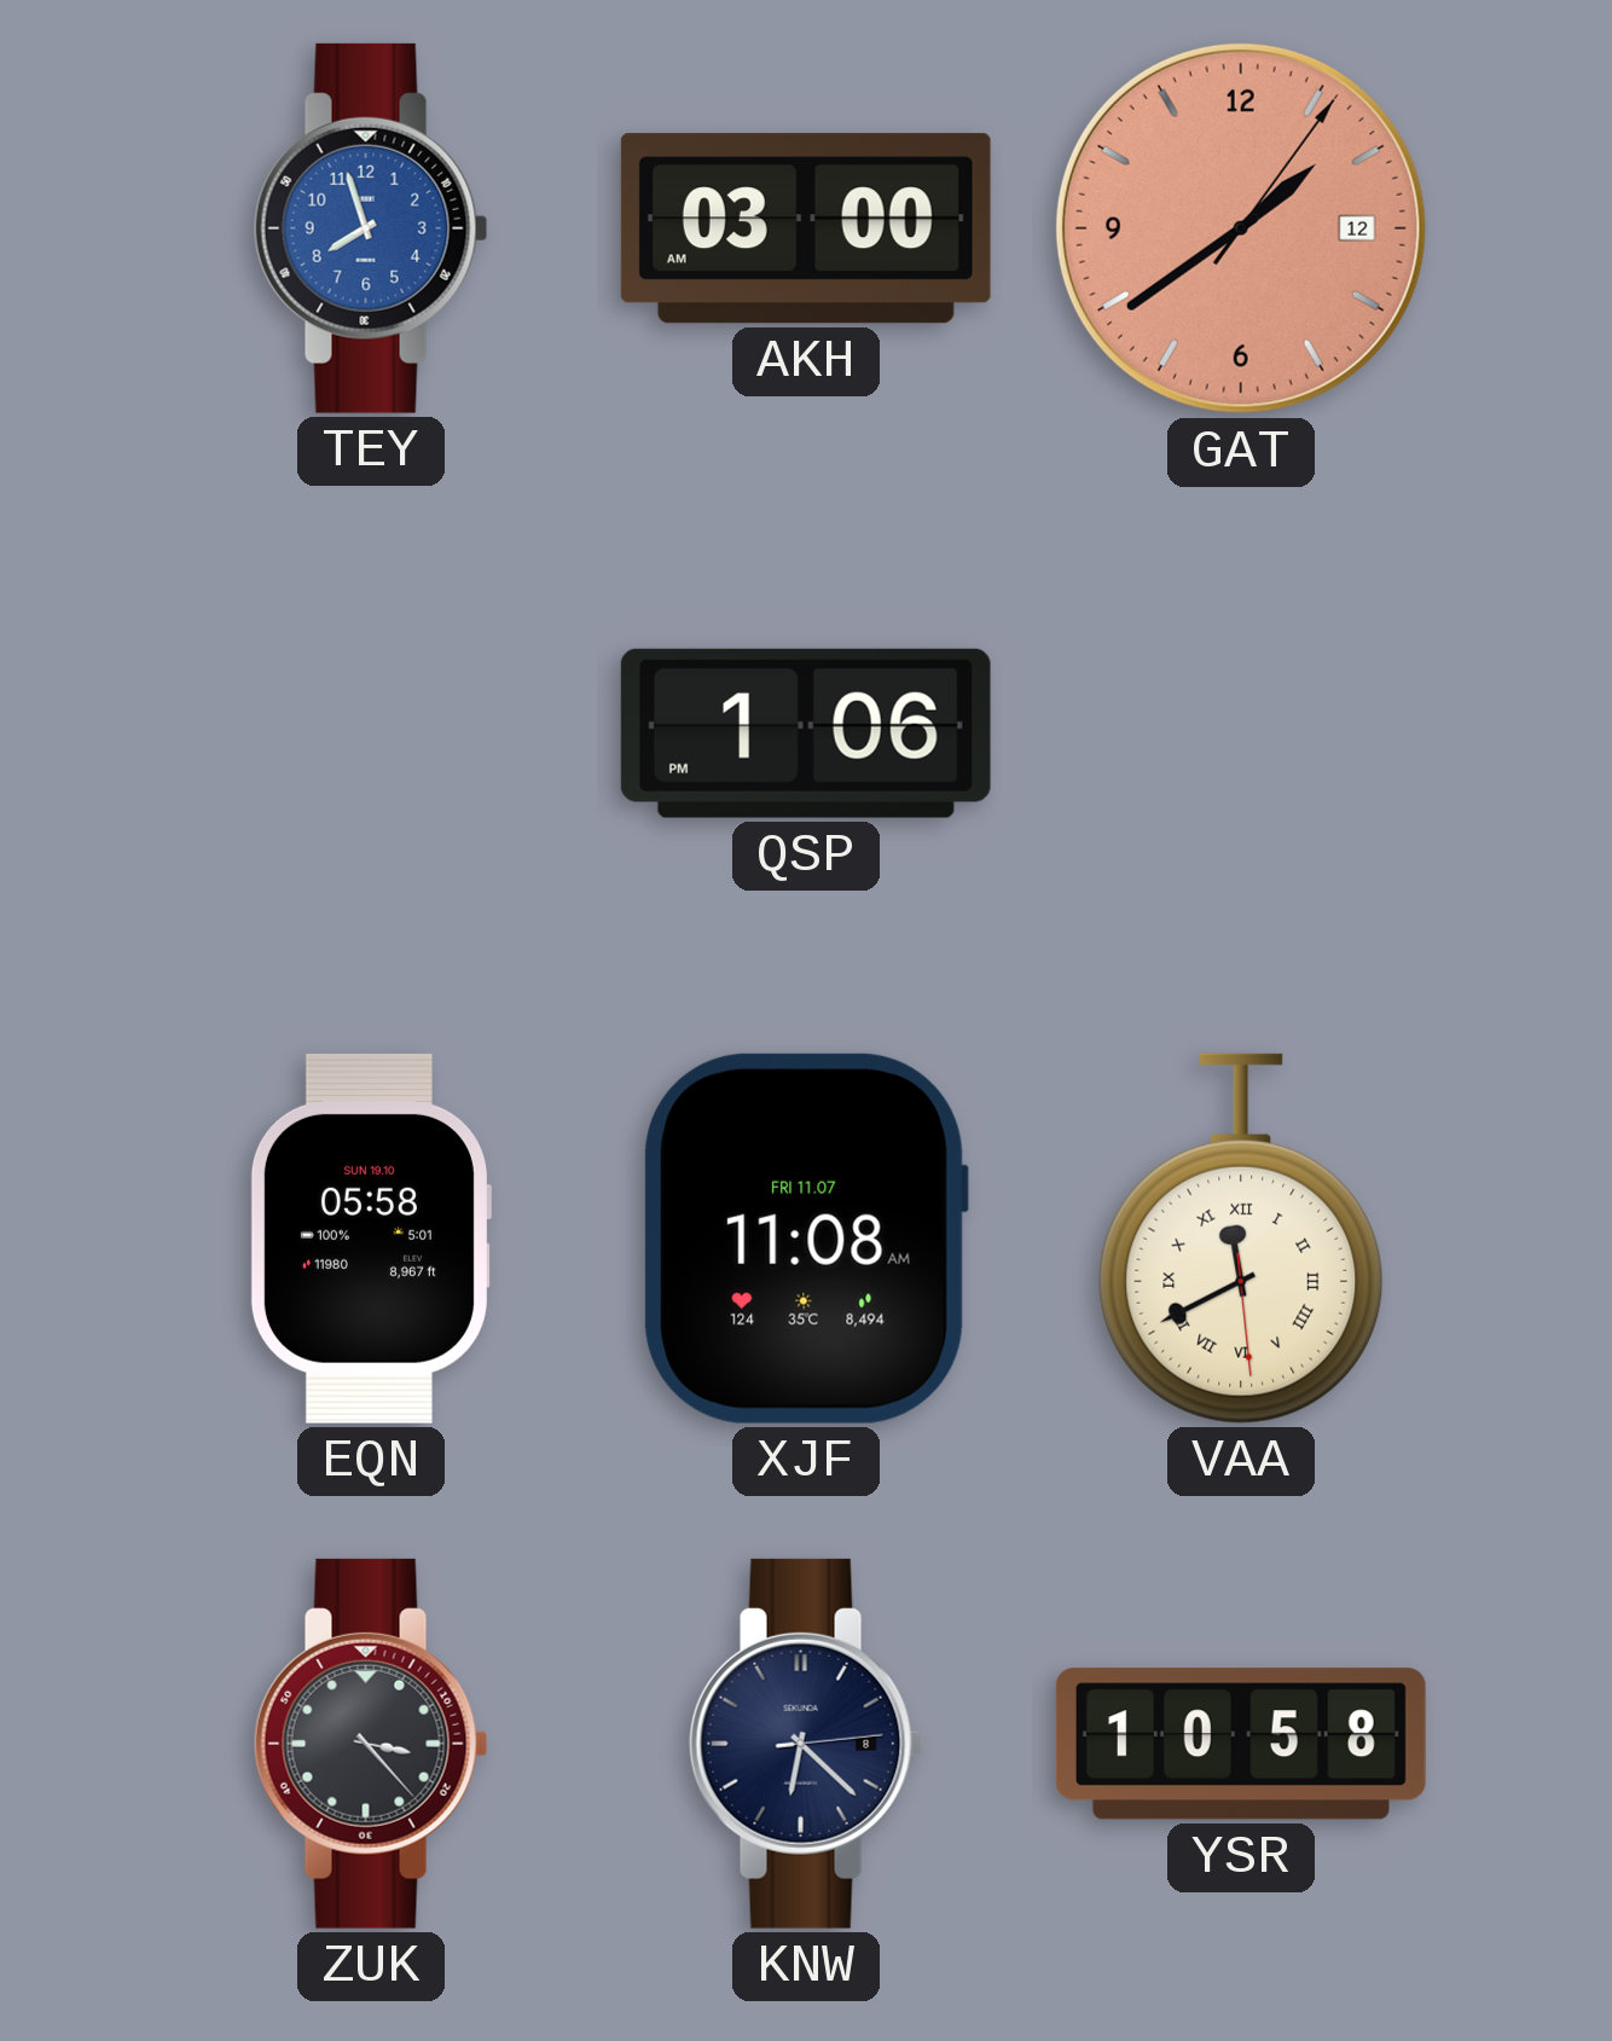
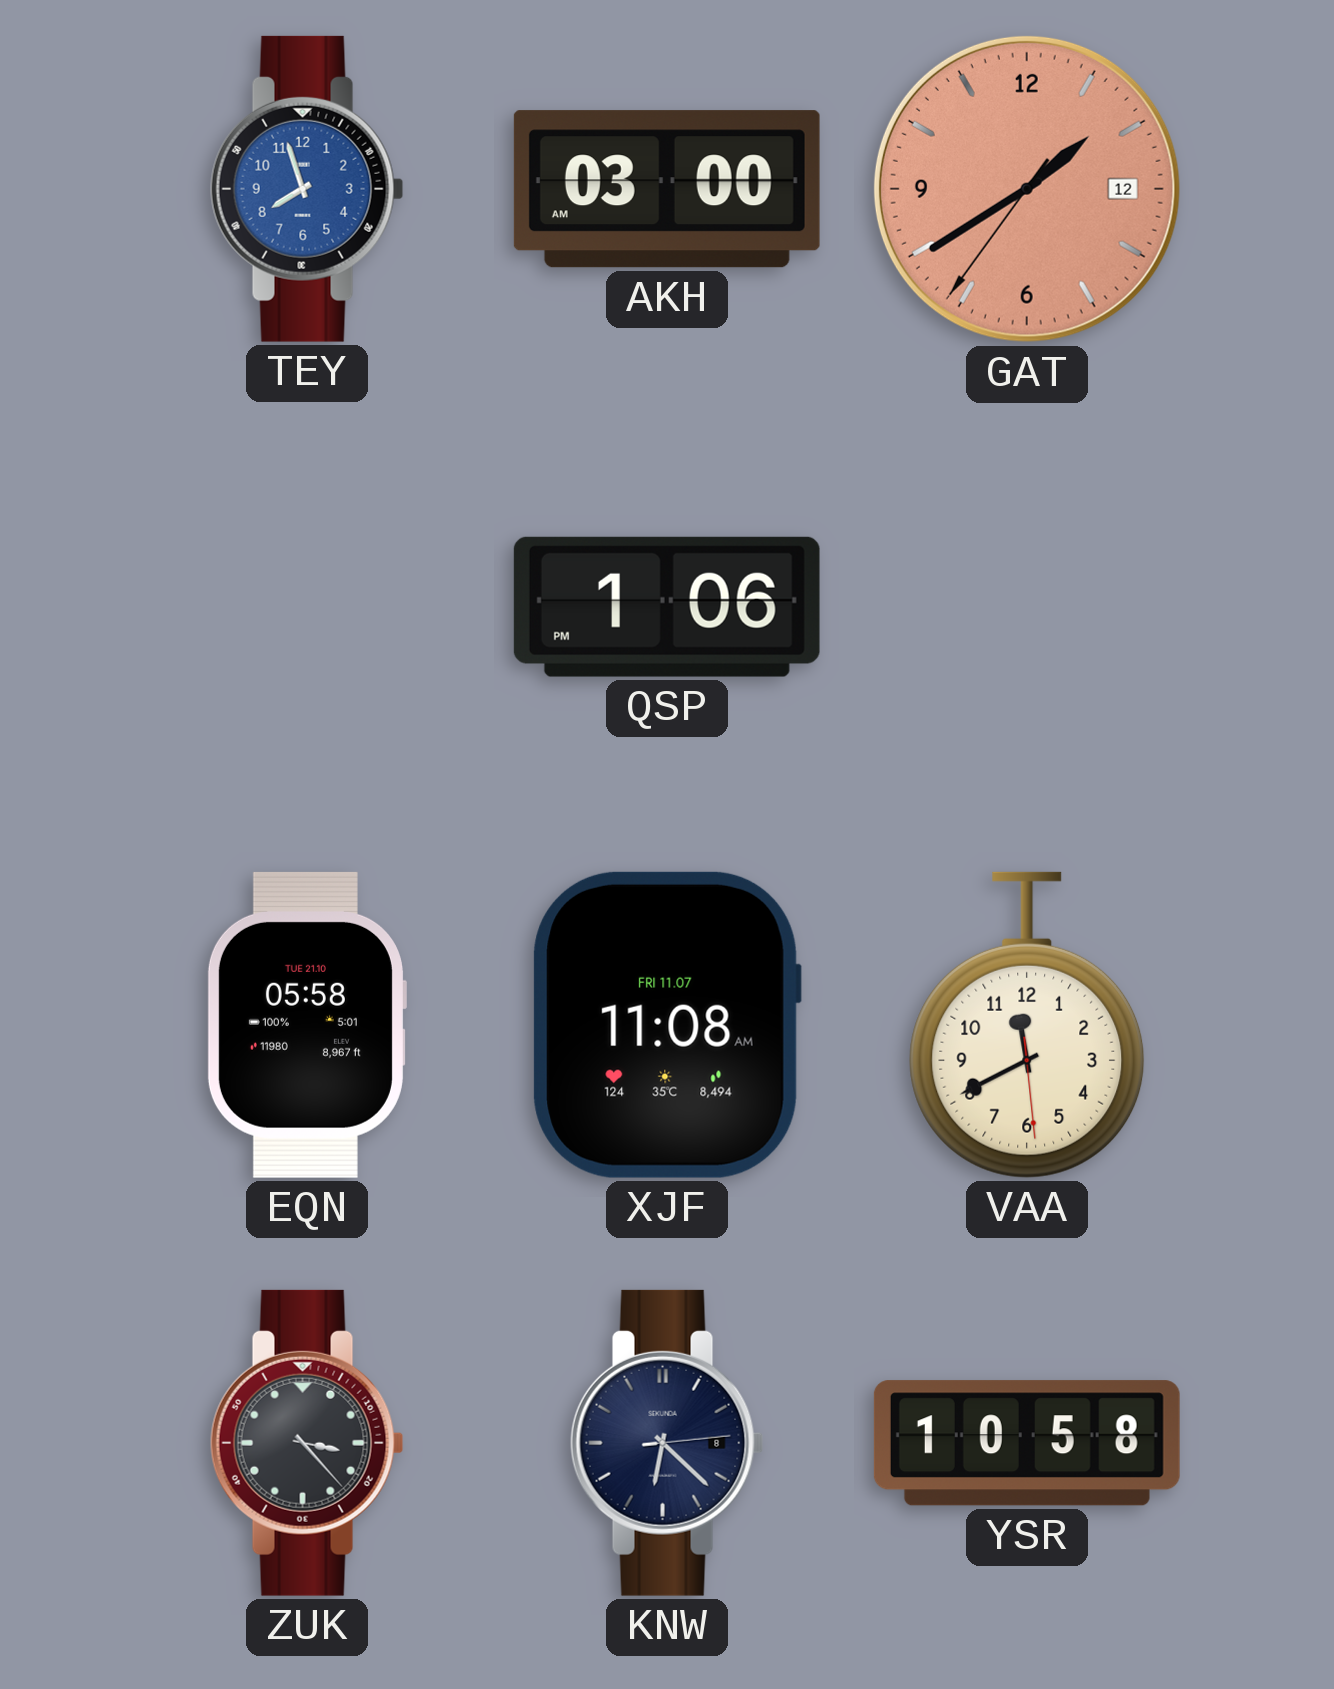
GAT: 1:39:06 -> 1:39:36
EQN date: SUN 19.10 -> TUE 21.10
VAA numerals: Roman -> Arabic
